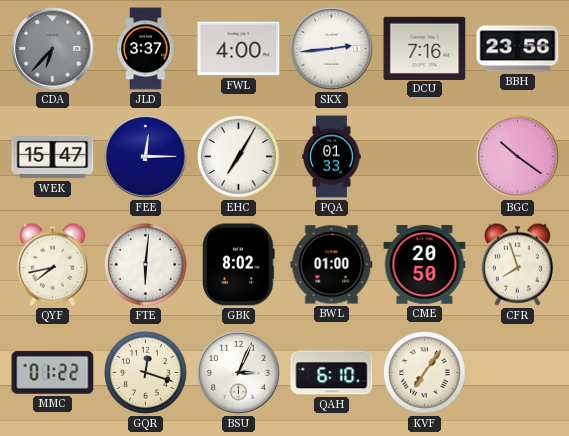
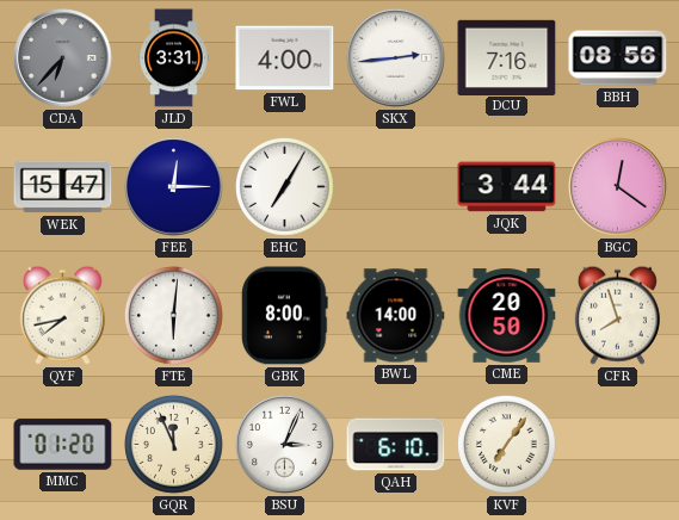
JLD: 3:37 -> 3:31
BBH: 23:56 -> 08:56
PQA: 01:33 -> none
JQK: none -> 3:44
BGC: 10:21 -> 12:21
GBK: 8:02 -> 8:00
BWL: 01:00 -> 14:00
MMC: 01:22 -> 01:20
GQR: 12:18 -> 11:56
